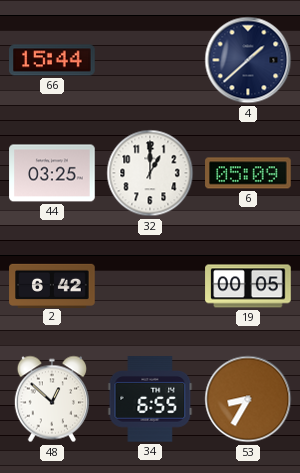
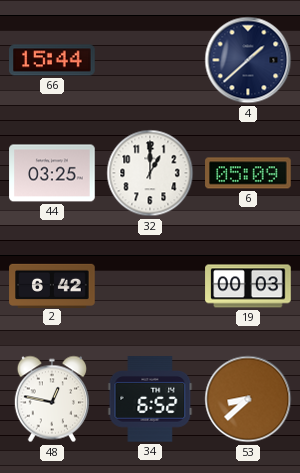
19: 00:05 -> 00:03
48: 12:52 -> 12:47
34: 6:55 -> 6:52
53: 8:35 -> 8:38
